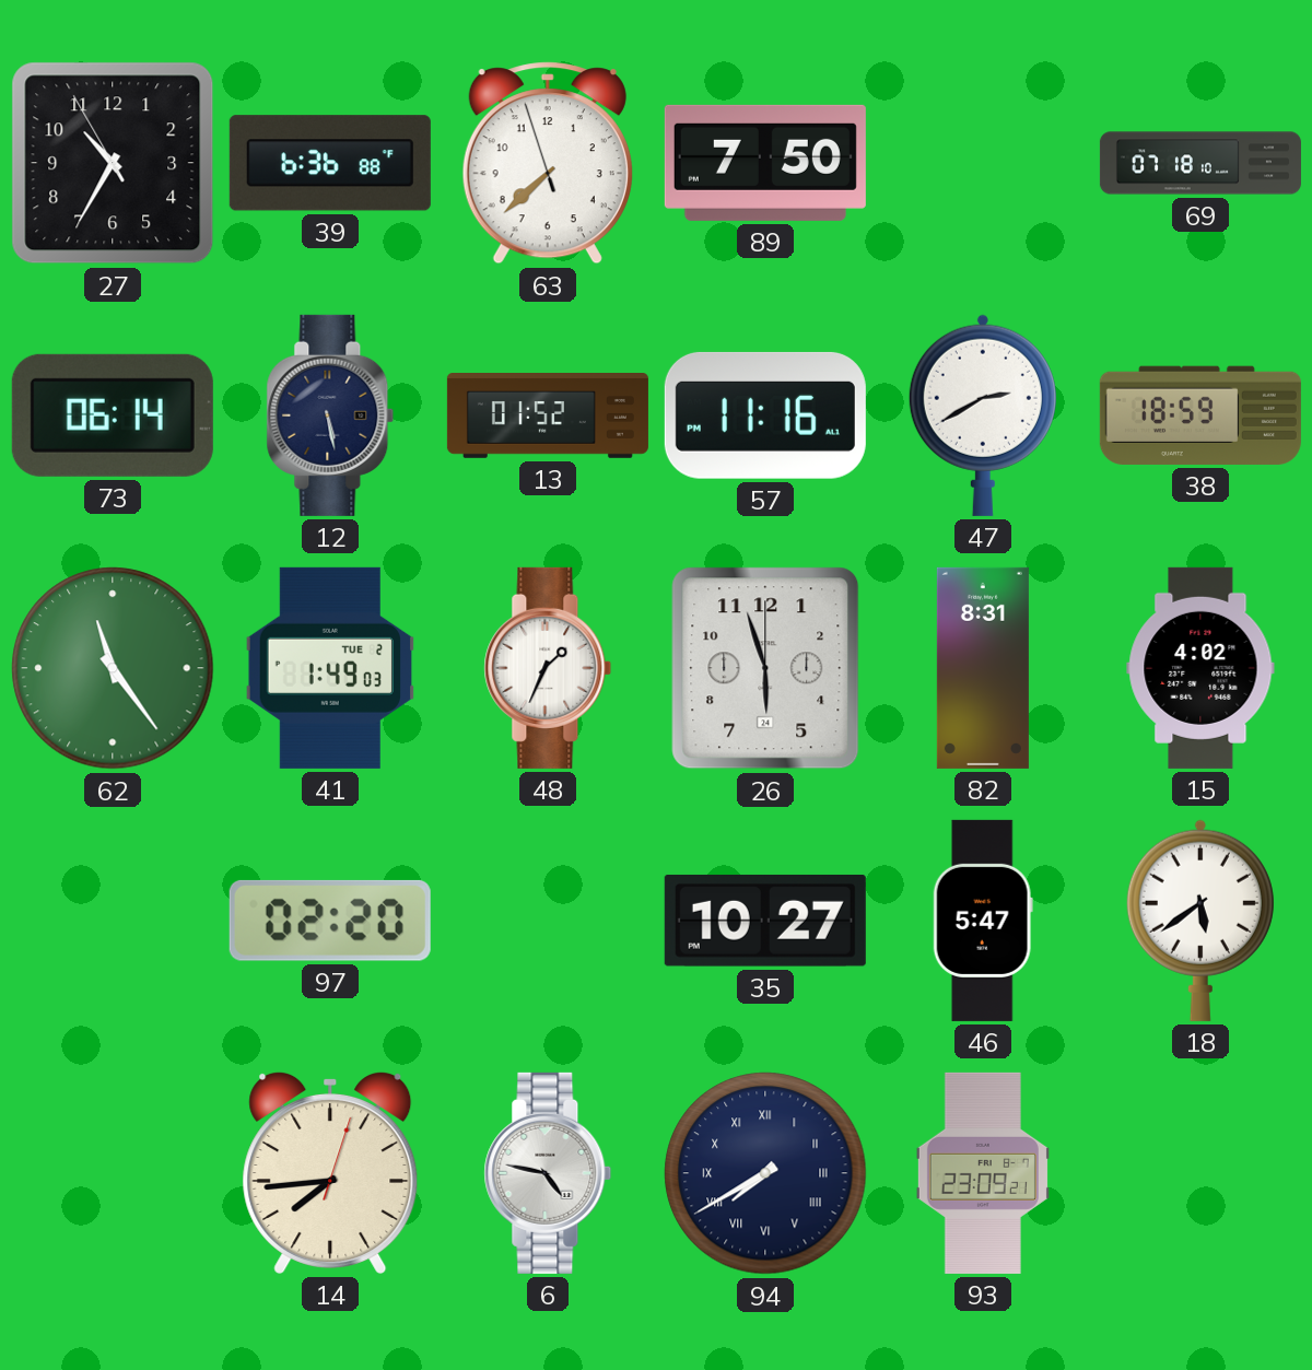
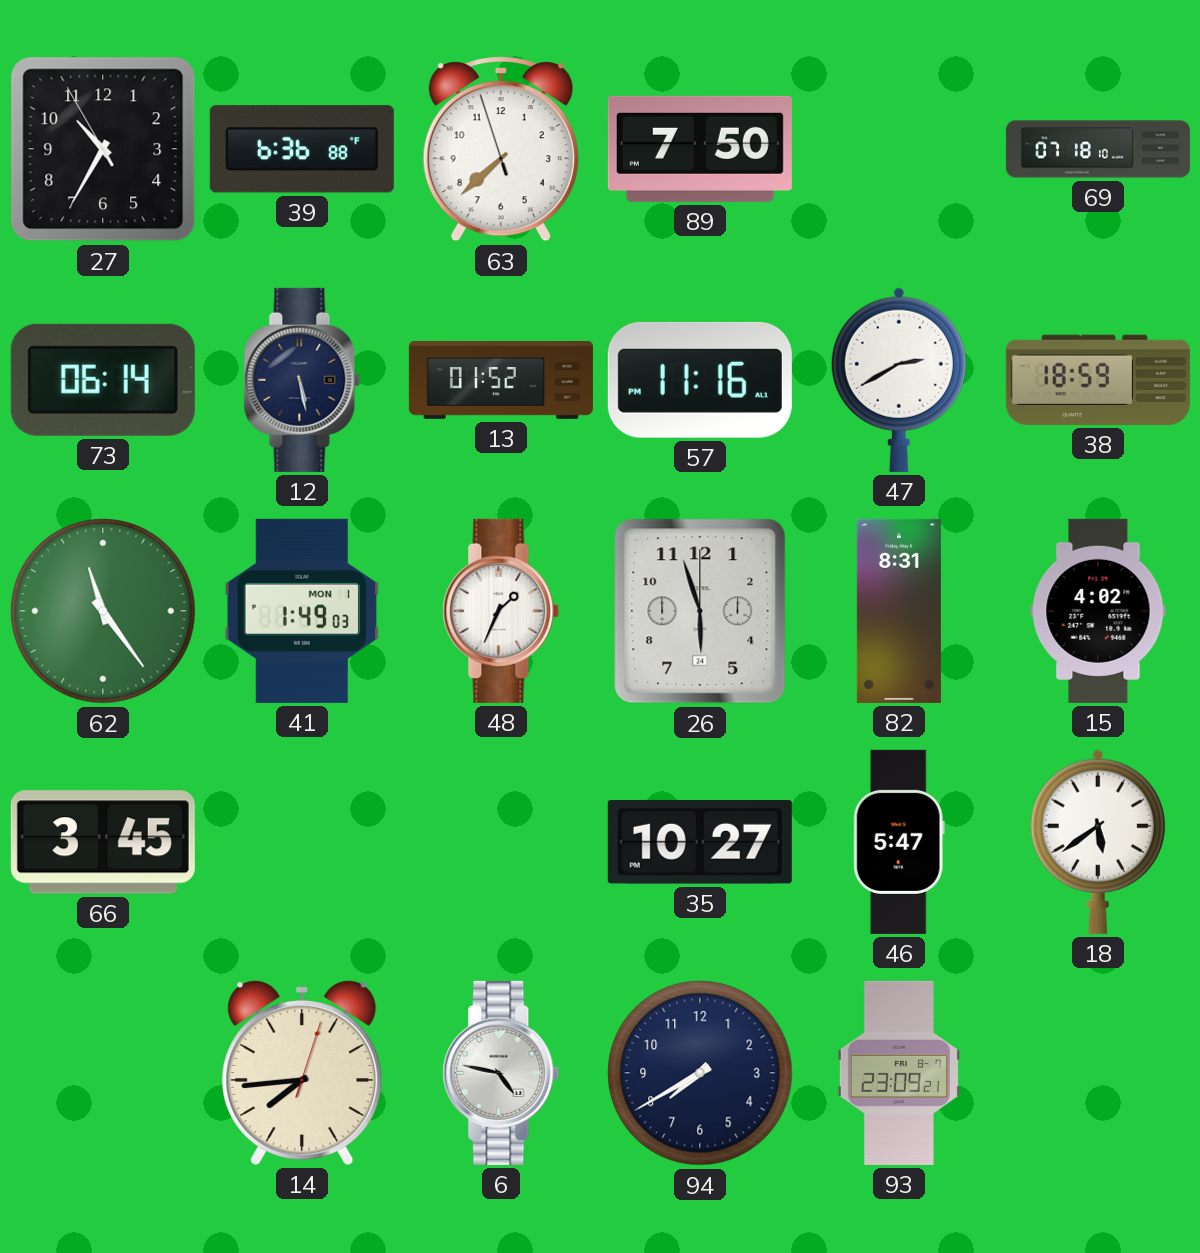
41 date: TUE 2 -> MON 1
66: none -> 3:45
97: 02:20 -> none
94 numerals: Roman -> Arabic
